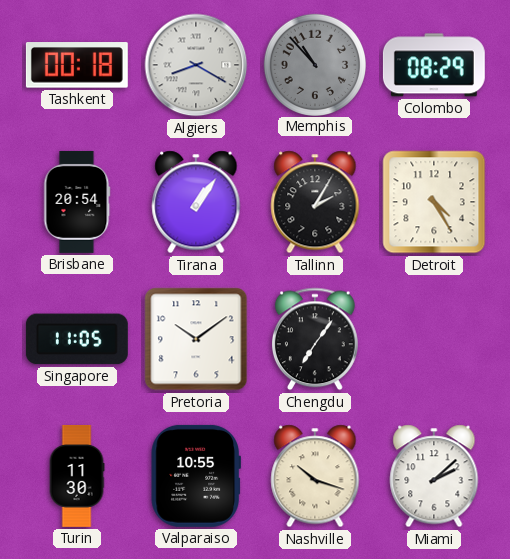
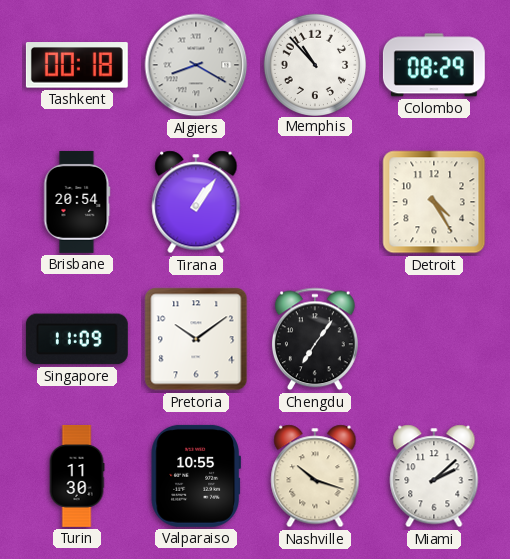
Memphis dial: grey -> white
Tallinn: 2:05 -> none
Singapore: 11:05 -> 11:09
